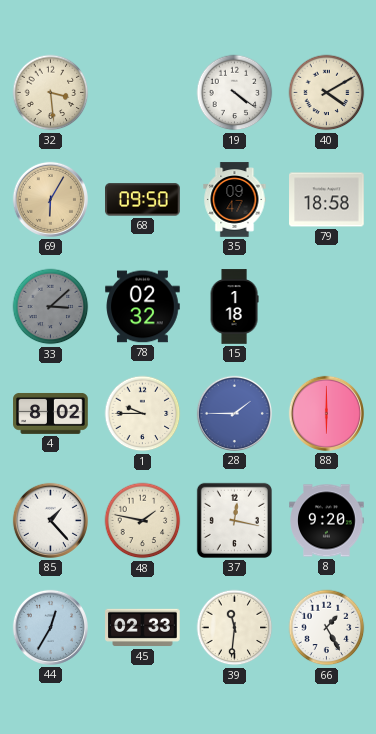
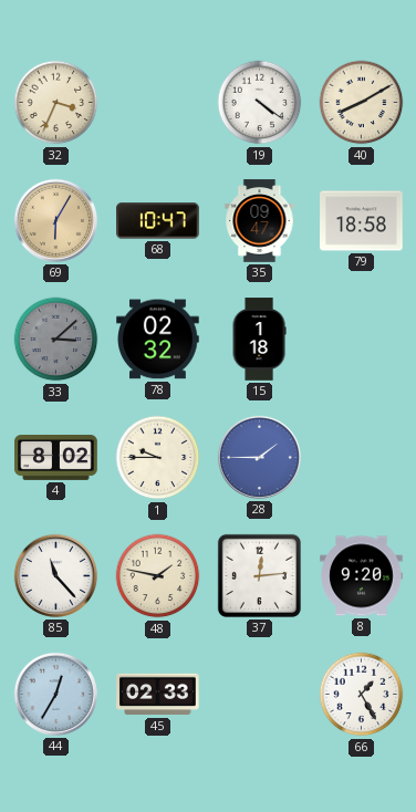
32: 3:29 -> 3:34
40: 4:10 -> 8:10
68: 09:50 -> 10:47
88: 6:00 -> none
85: 1:23 -> 11:23
37: 12:17 -> 12:14
39: 11:31 -> none
